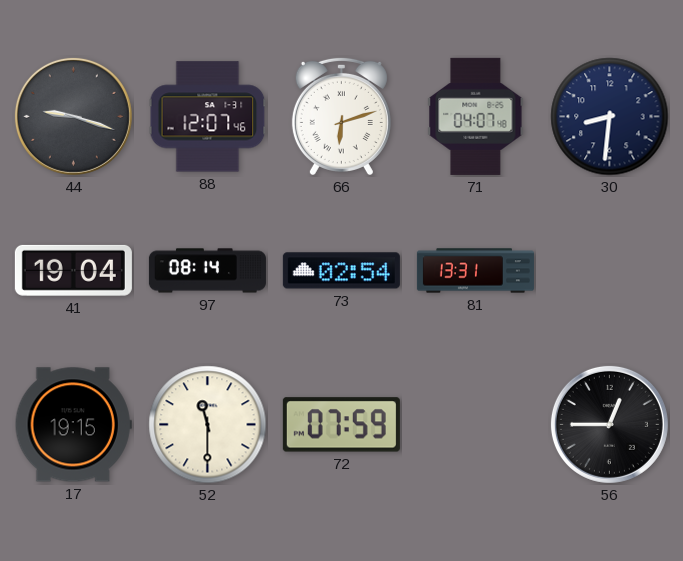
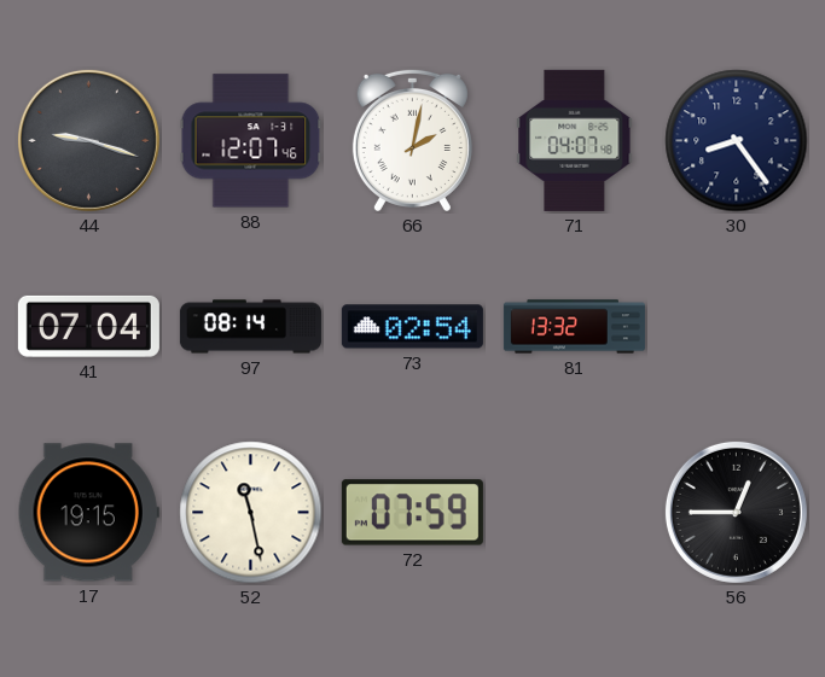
66: 6:12 -> 2:02
30: 8:31 -> 8:24
41: 19:04 -> 07:04
81: 13:31 -> 13:32
52: 11:30 -> 11:28
